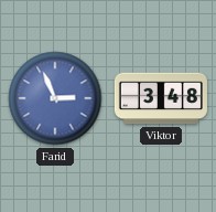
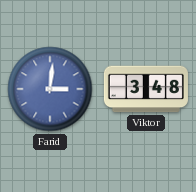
Farid: 2:56 -> 3:01
